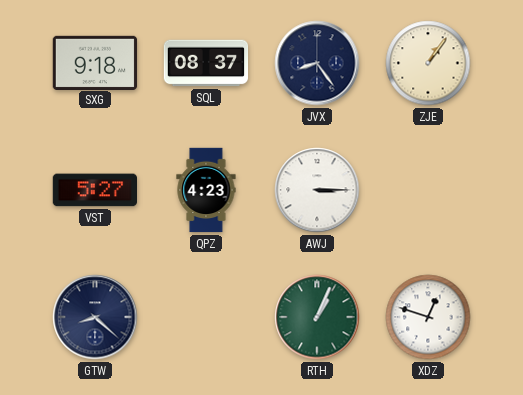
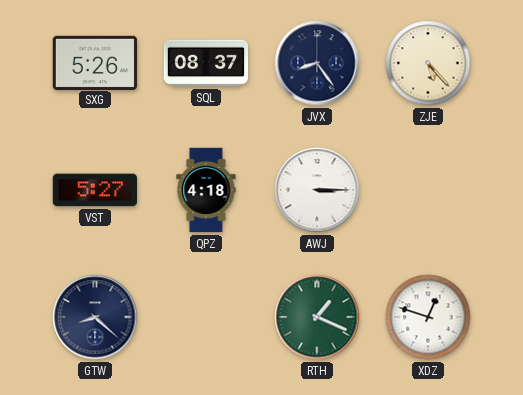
SXG: 9:18 -> 5:26
ZJE: 1:06 -> 5:23
QPZ: 4:23 -> 4:18
RTH: 1:04 -> 1:19
